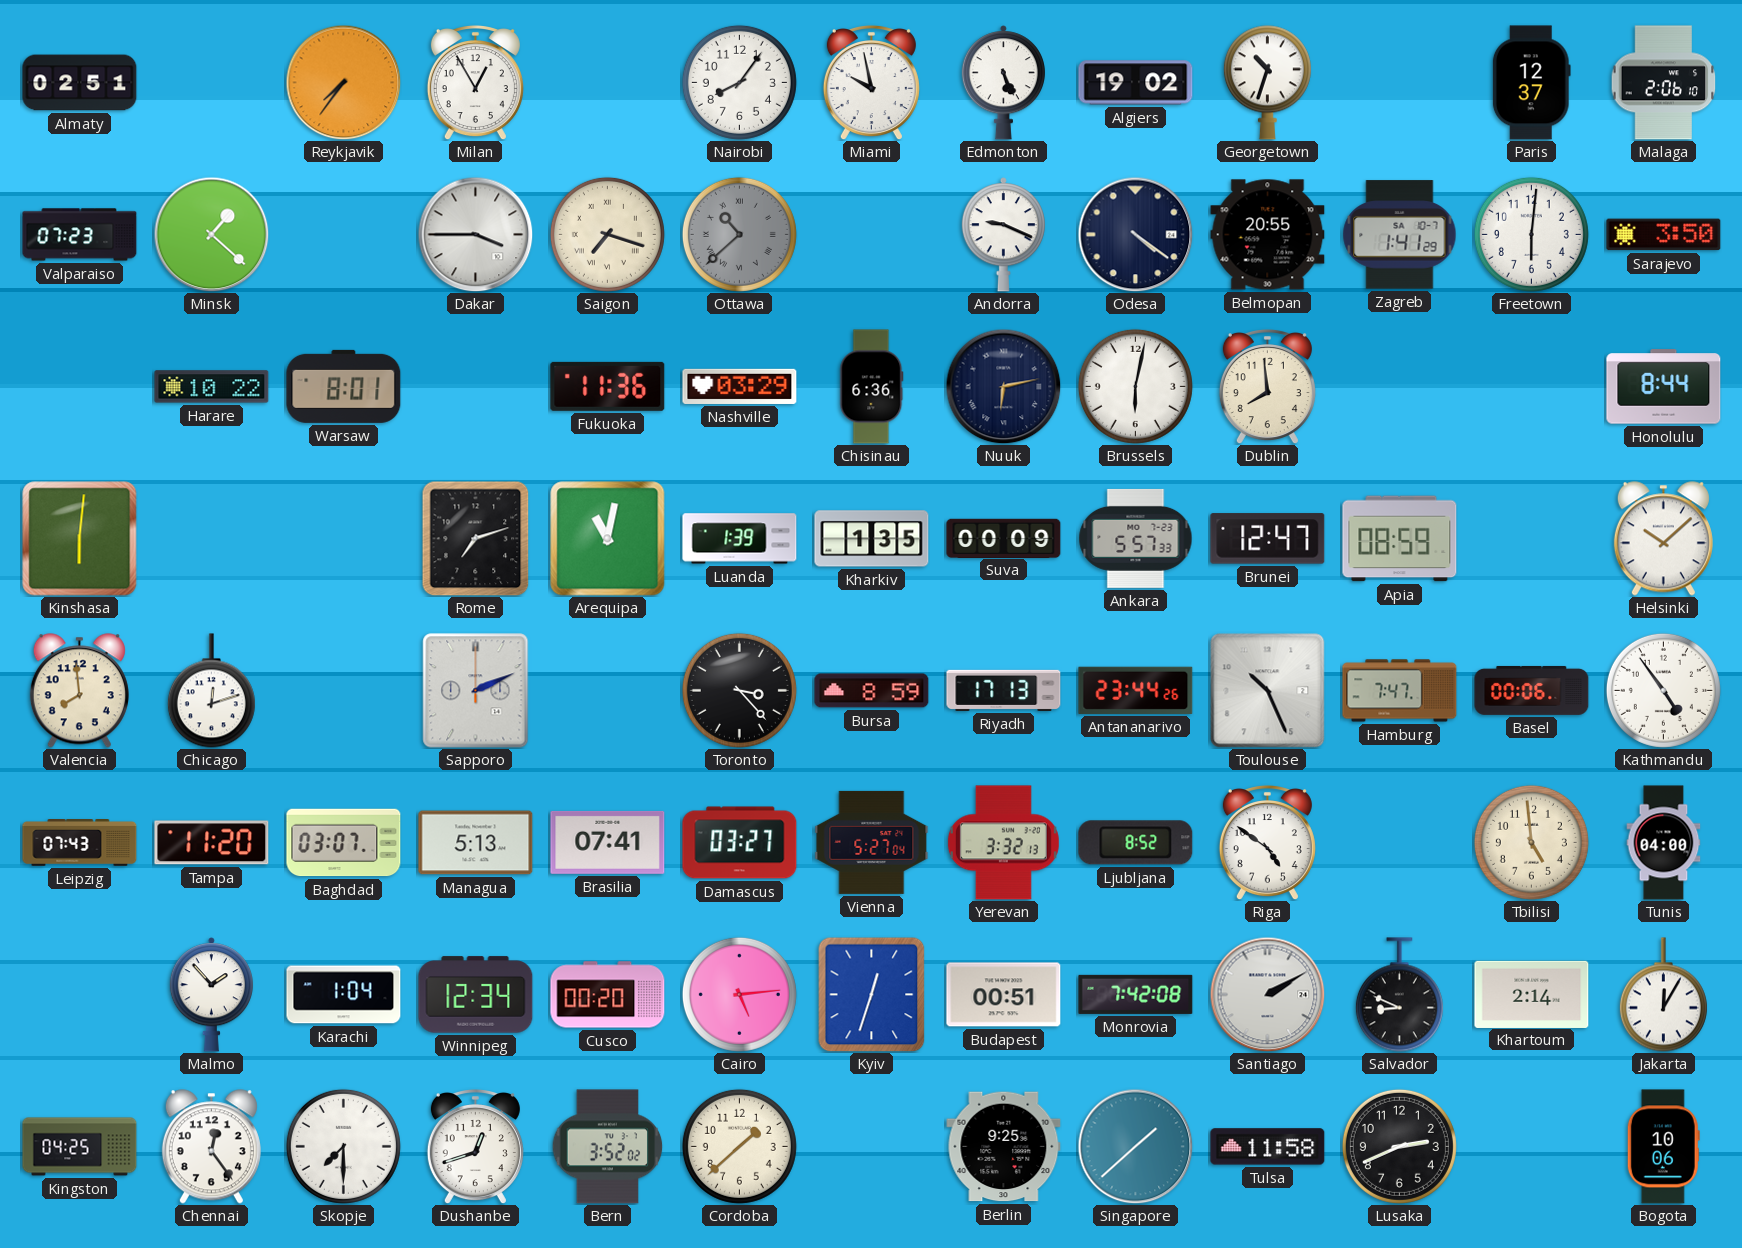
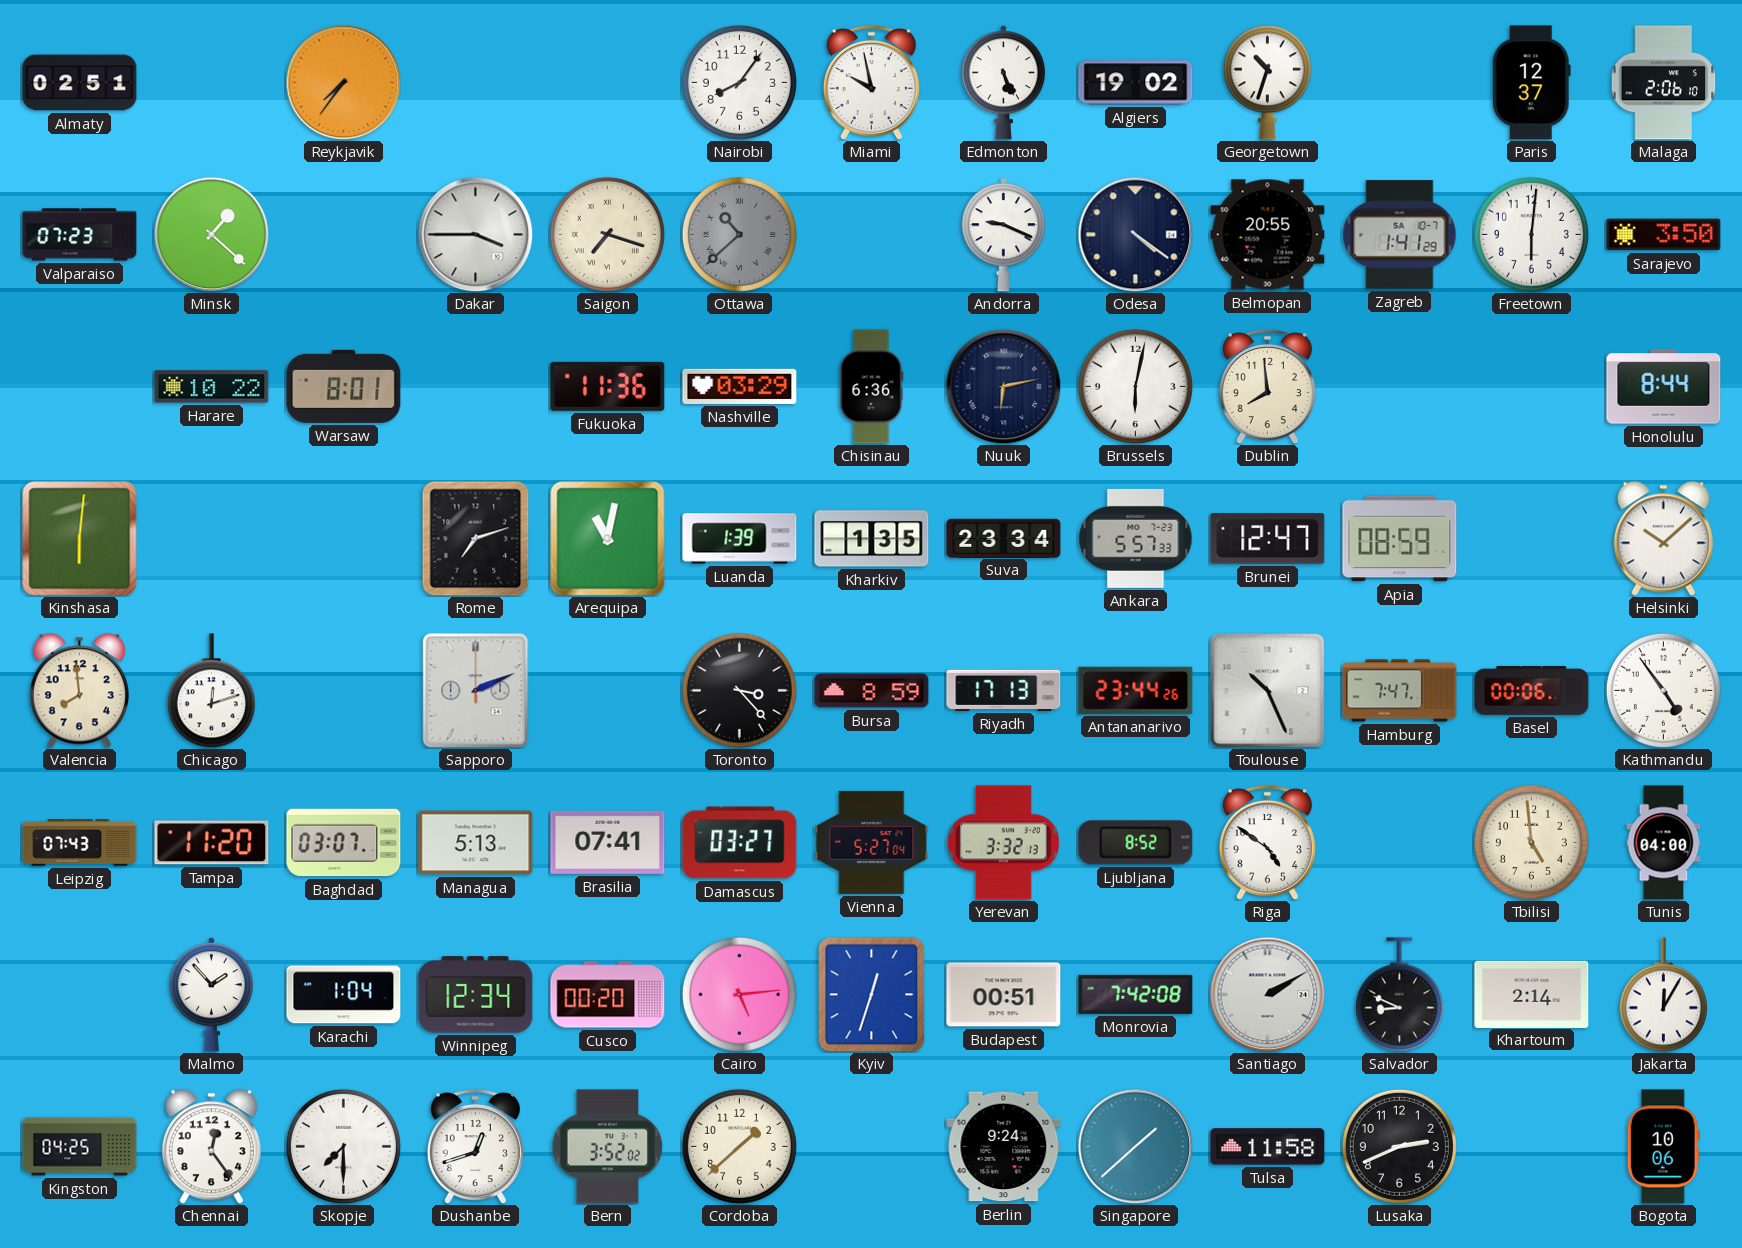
Milan: 12:55 -> none
Suva: 00:09 -> 23:34
Berlin: 9:25 -> 9:24
